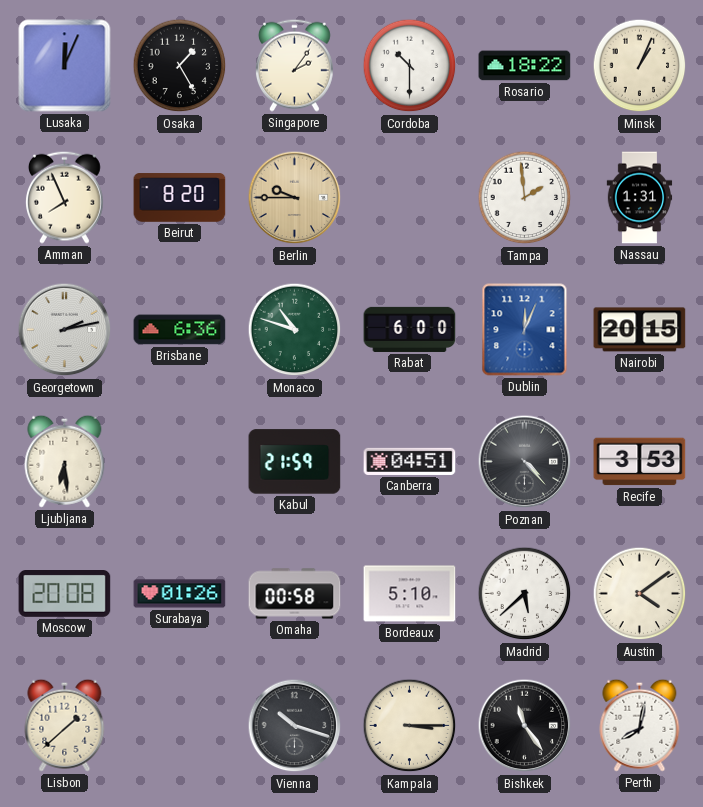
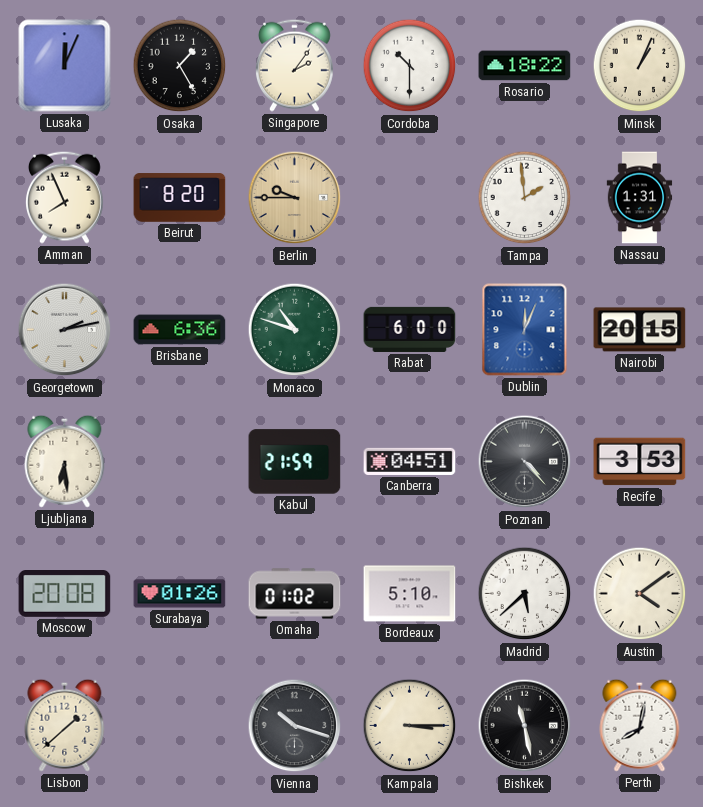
Omaha: 00:58 -> 01:02
Bishkek: 11:24 -> 11:28
